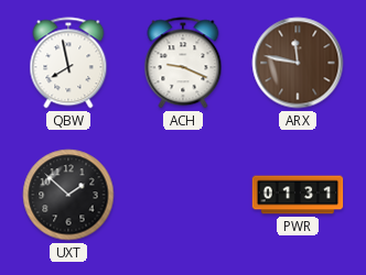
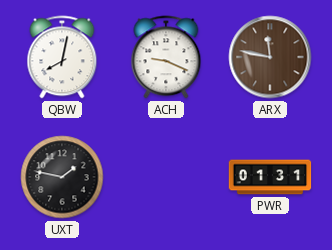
QBW: 7:58 -> 8:02
UXT: 1:52 -> 1:47
